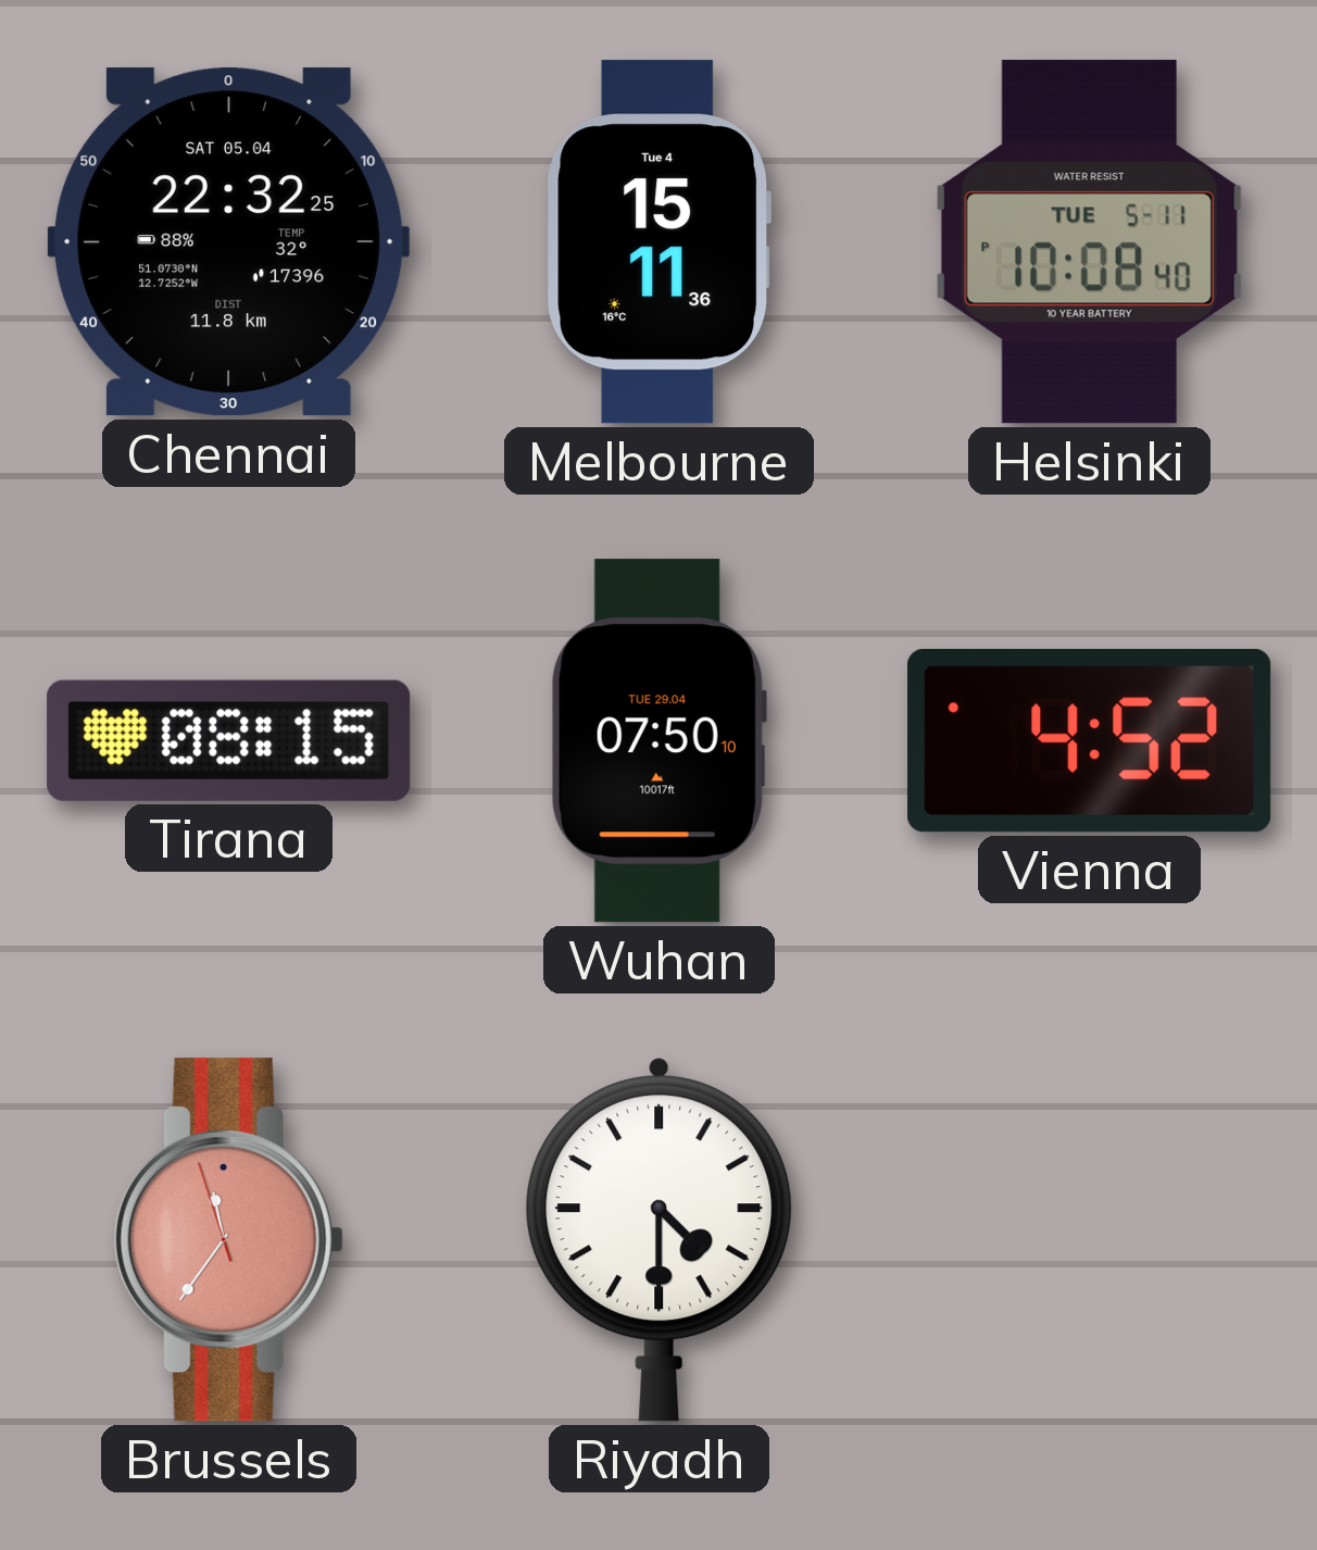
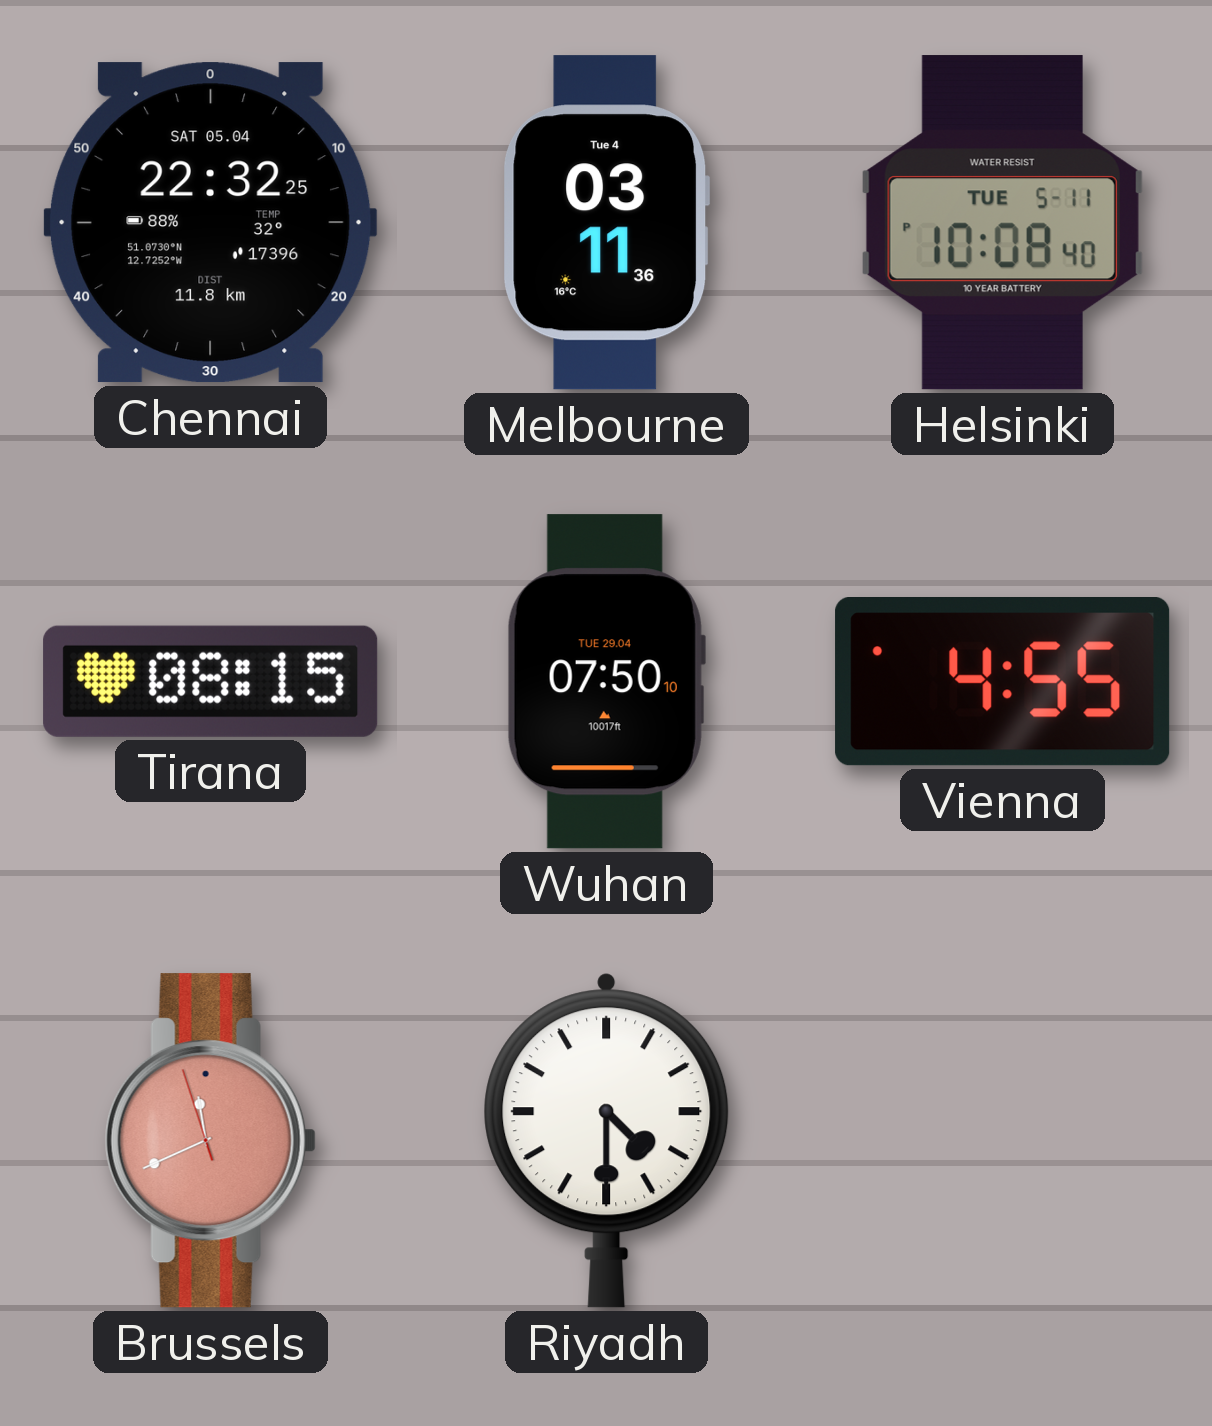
Melbourne: 15:11 -> 03:11
Vienna: 4:52 -> 4:55
Brussels: 11:35 -> 11:40
